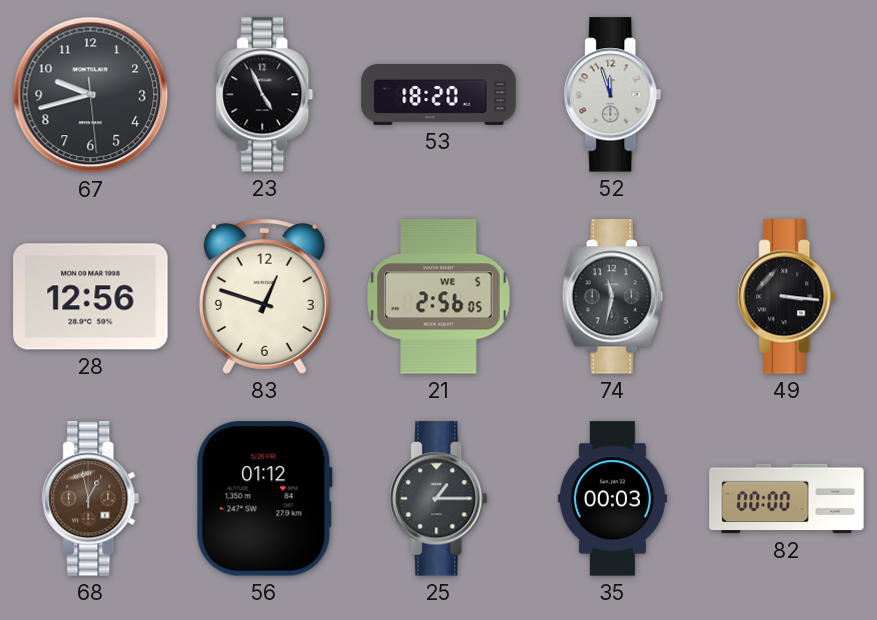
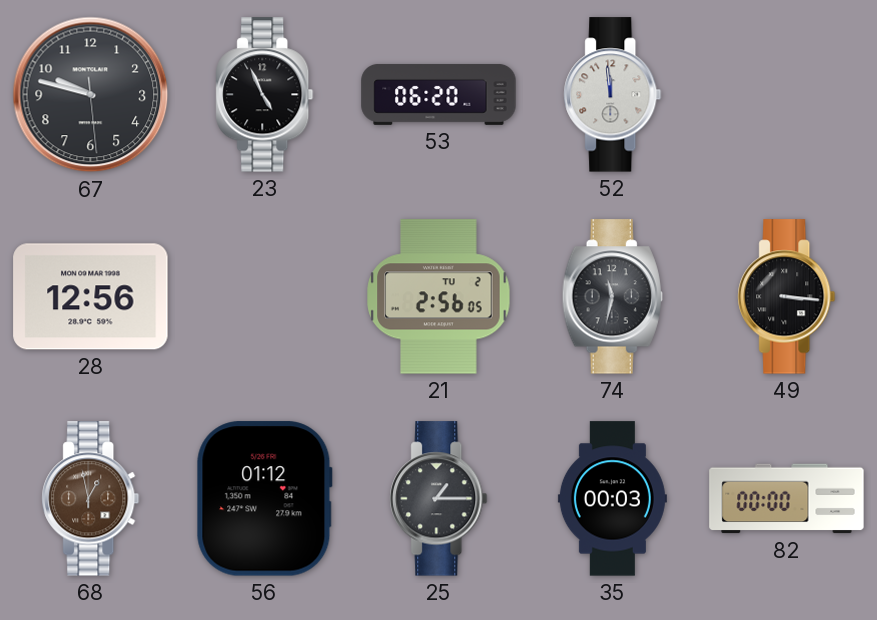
67: 9:42 -> 9:47
53: 18:20 -> 06:20
52: 11:57 -> 11:59
83: 12:48 -> none
21 date: WE 5 -> TU 2
